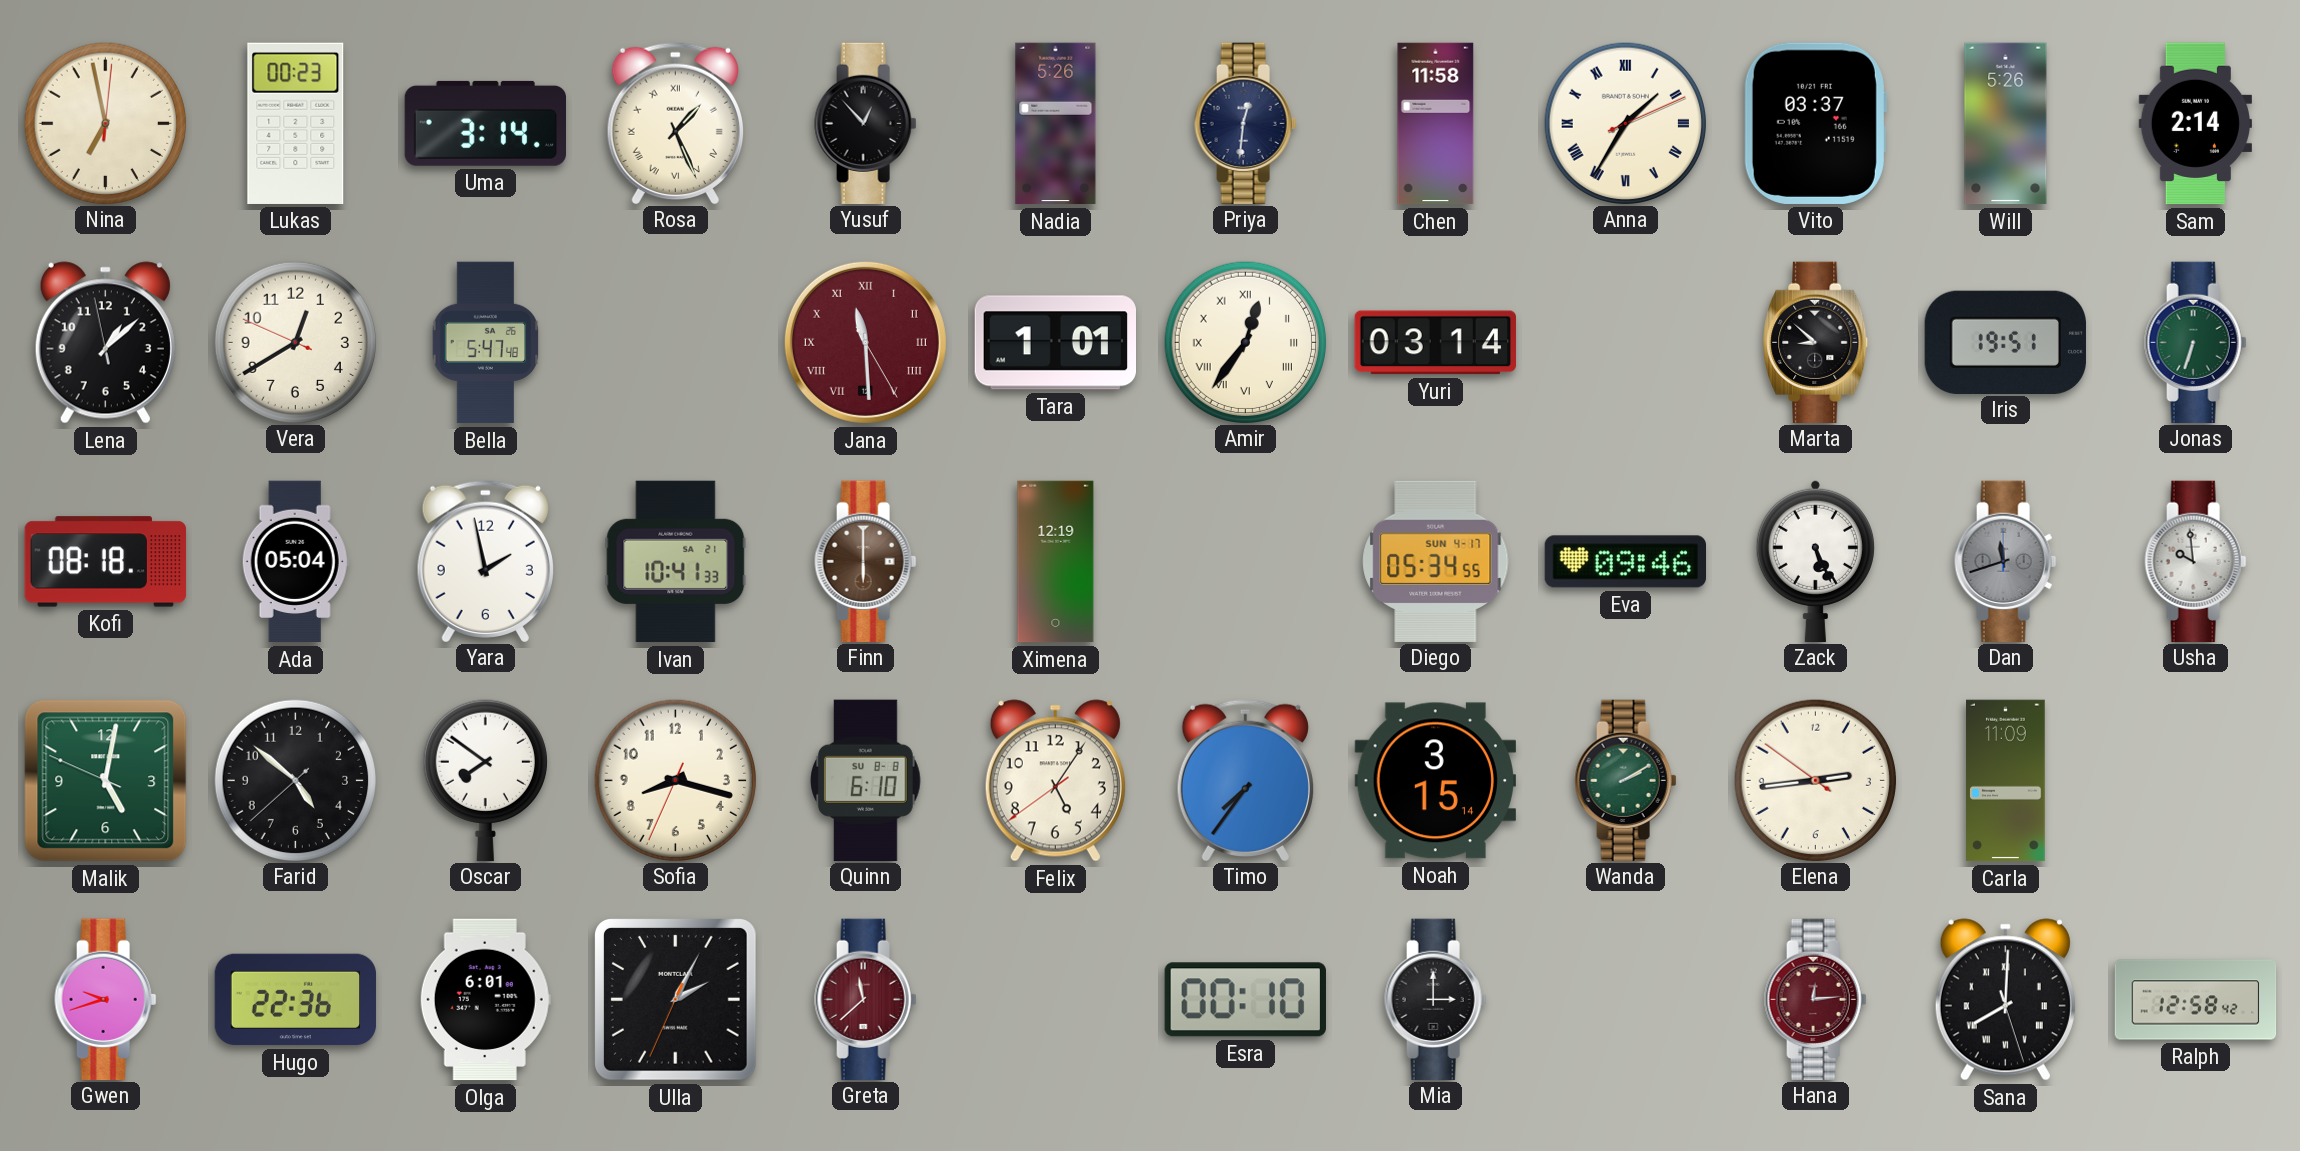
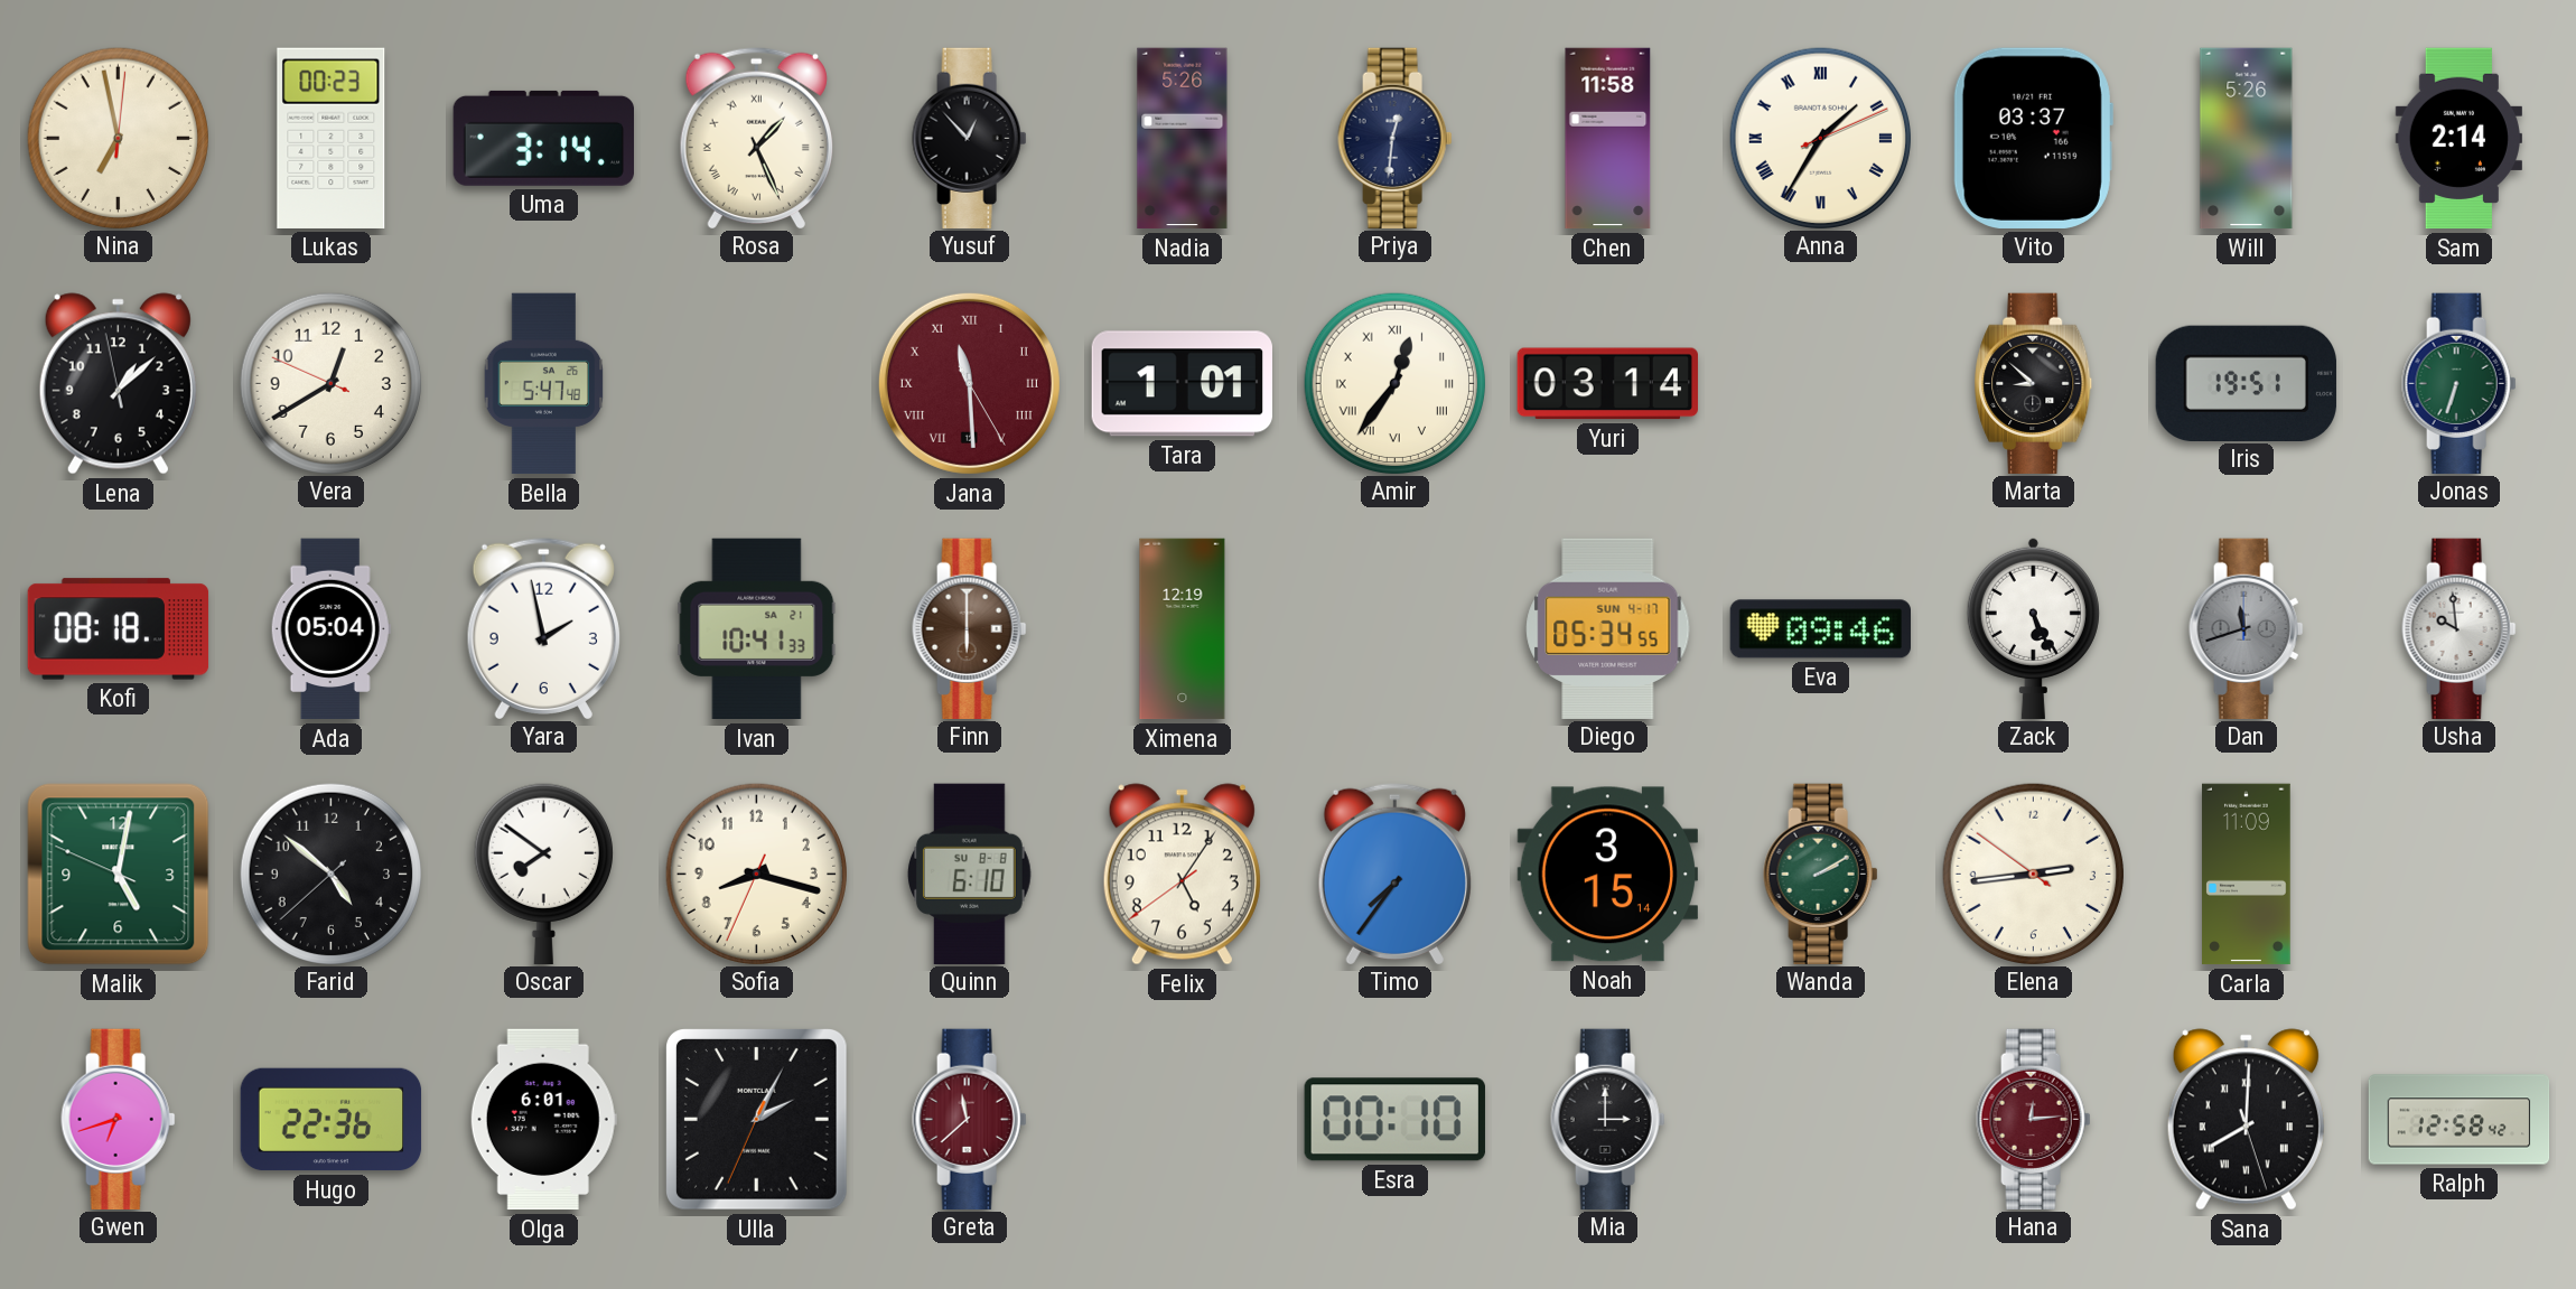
Gwen: 9:42 -> 6:42
